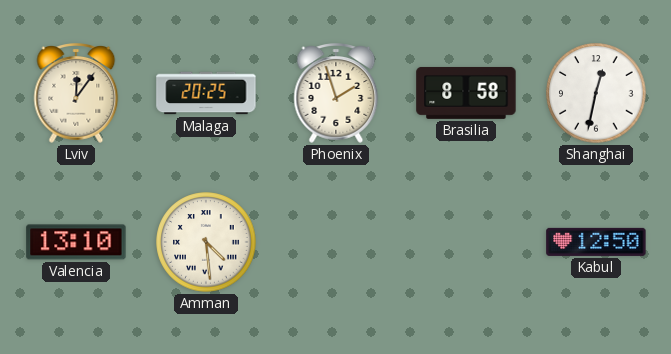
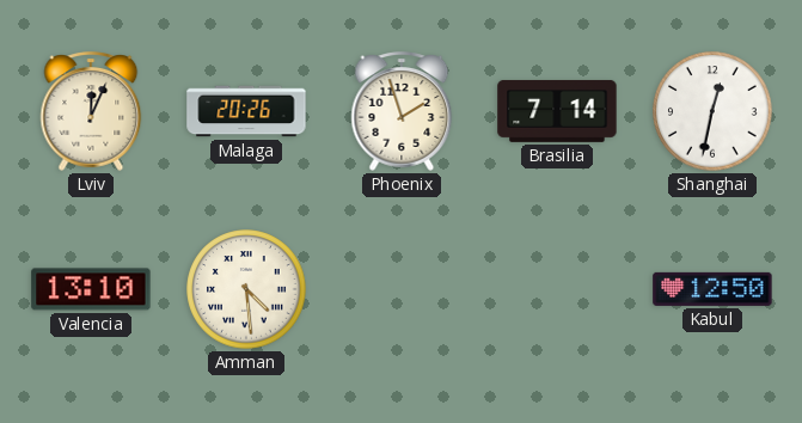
Lviv: 12:06 -> 12:04
Malaga: 20:25 -> 20:26
Brasilia: 8:58 -> 7:14
